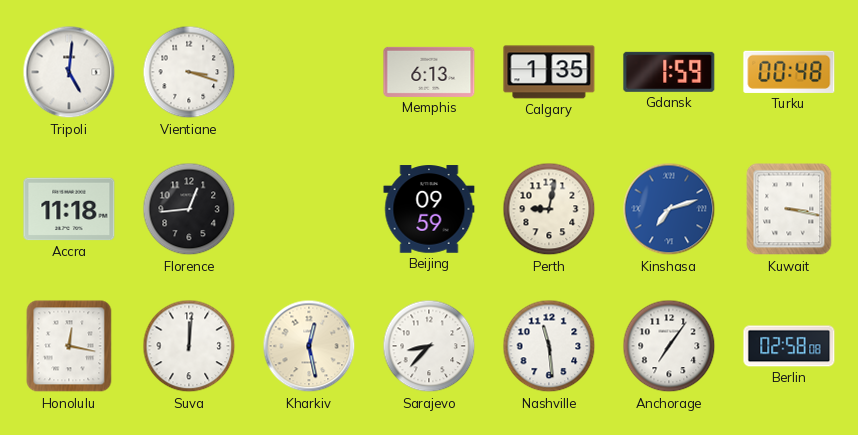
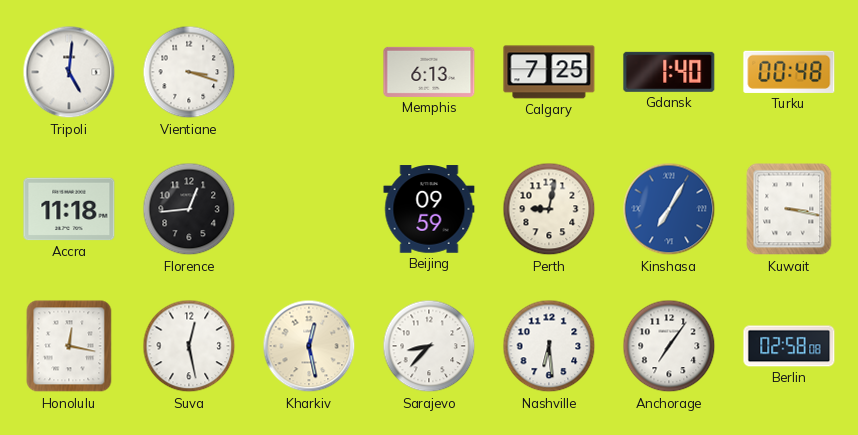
Calgary: 1:35 -> 7:25
Gdansk: 1:59 -> 1:40
Kinshasa: 7:12 -> 7:05
Suva: 12:01 -> 12:28
Nashville: 11:29 -> 6:29
